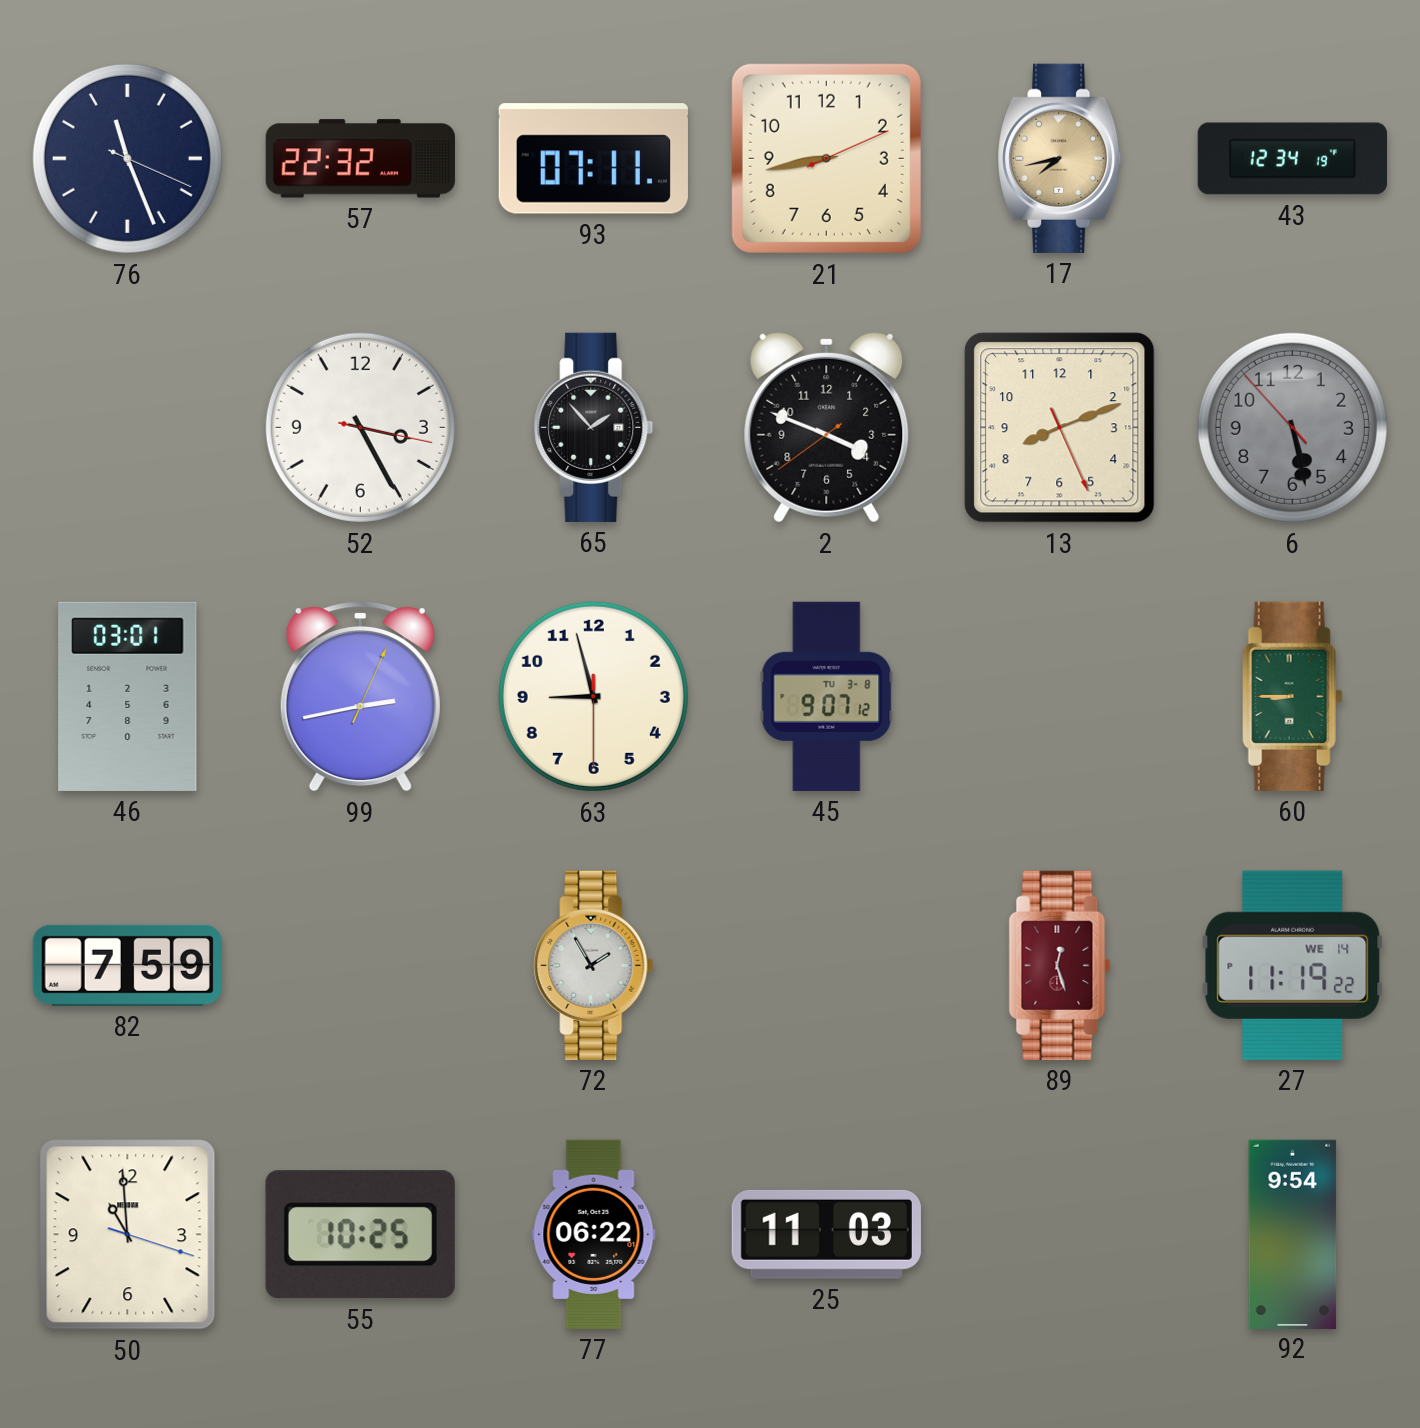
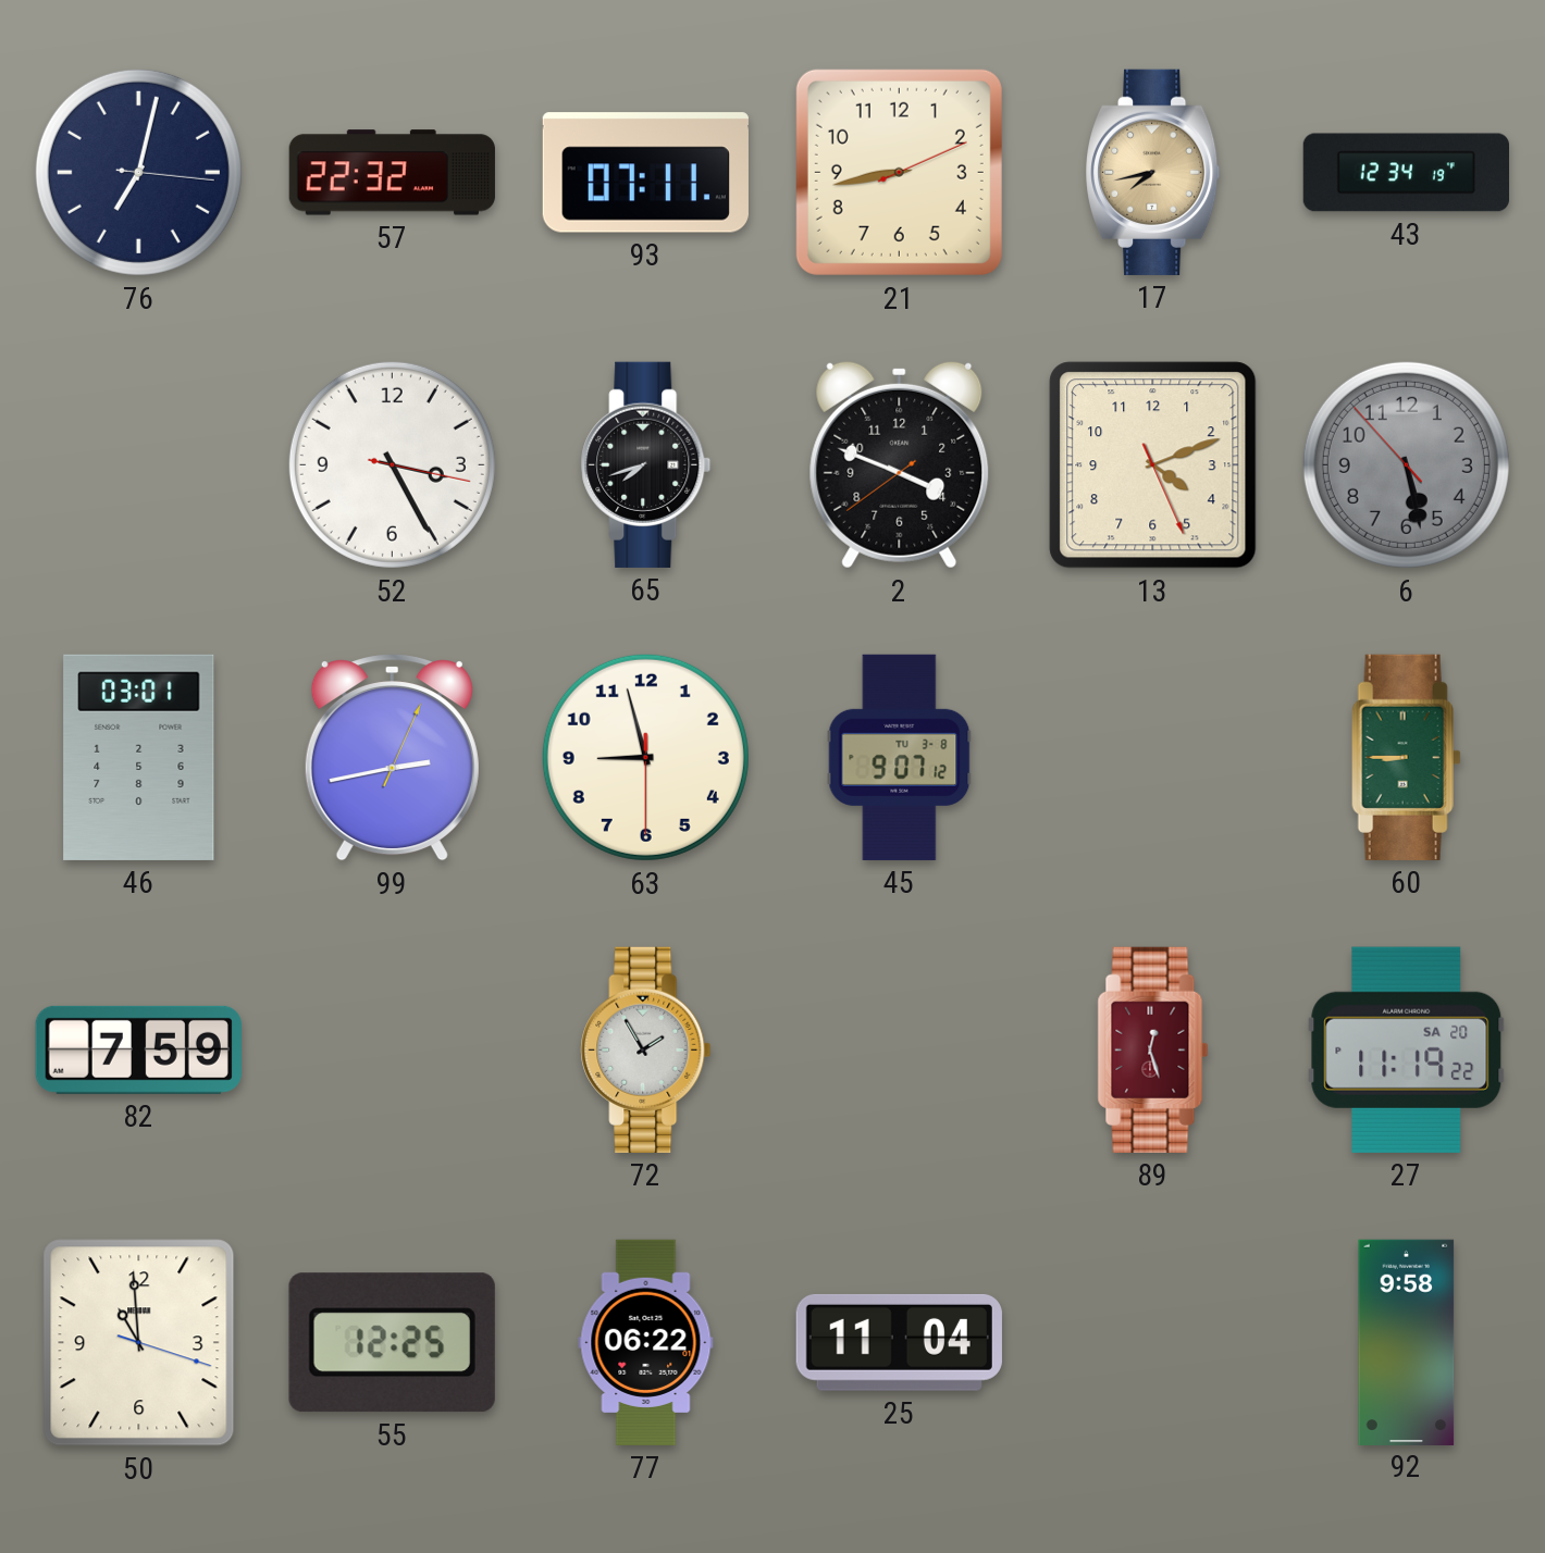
76: 11:26 -> 7:02
65: 1:53 -> 7:42
13: 8:11 -> 4:11
27 date: WE 14 -> SA 20
55: 10:25 -> 12:25
25: 11:03 -> 11:04
92: 9:54 -> 9:58
